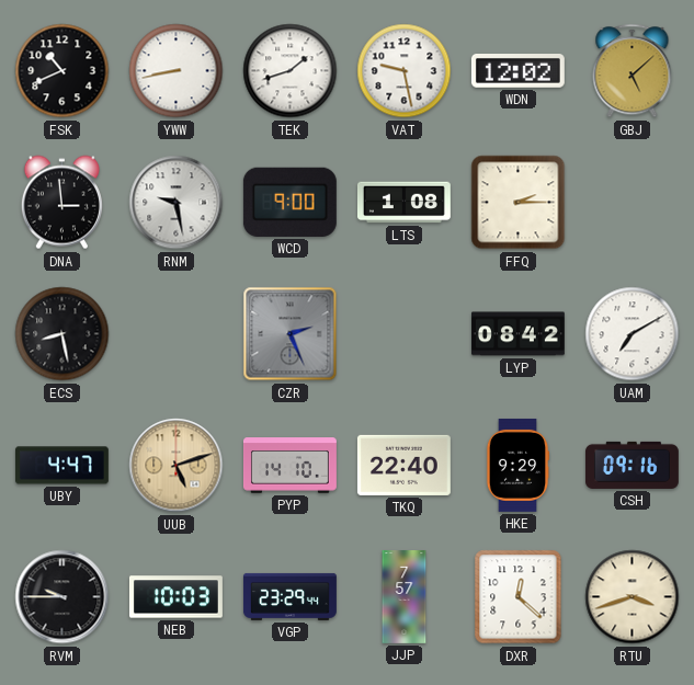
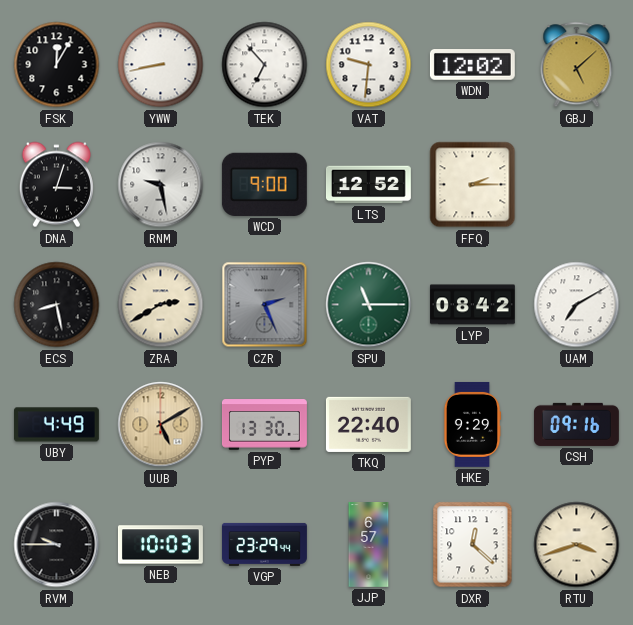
FSK: 10:41 -> 12:05
TEK: 1:42 -> 6:53
VAT: 9:28 -> 9:31
DNA: 2:59 -> 3:03
LTS: 1:08 -> 12:52
ZRA: none -> 2:40
SPU: none -> 11:15
UBY: 4:47 -> 4:49
UUB: 5:12 -> 5:10
PYP: 14:10 -> 13:30
JJP: 7:57 -> 6:57
